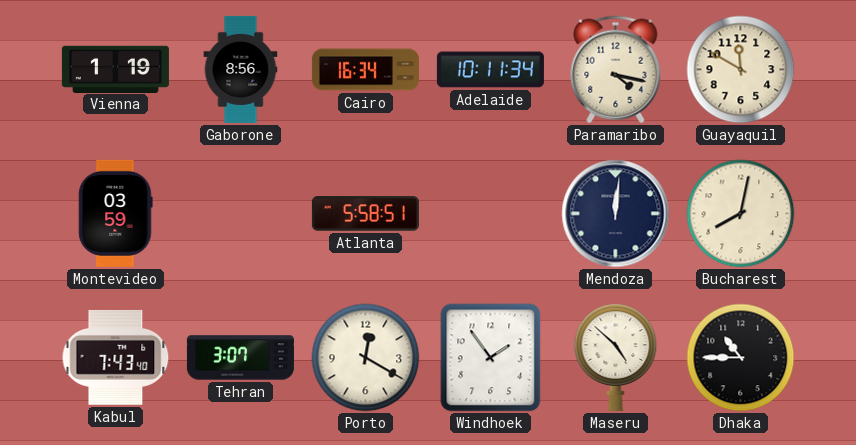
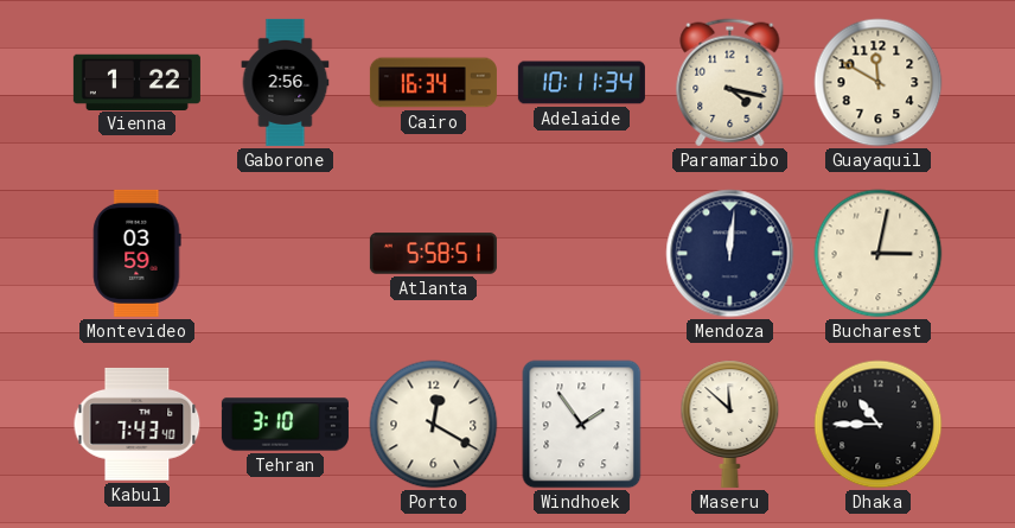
Vienna: 1:19 -> 1:22
Gaborone: 8:56 -> 2:56
Bucharest: 8:02 -> 3:02
Tehran: 3:07 -> 3:10
Maseru: 4:52 -> 11:52
